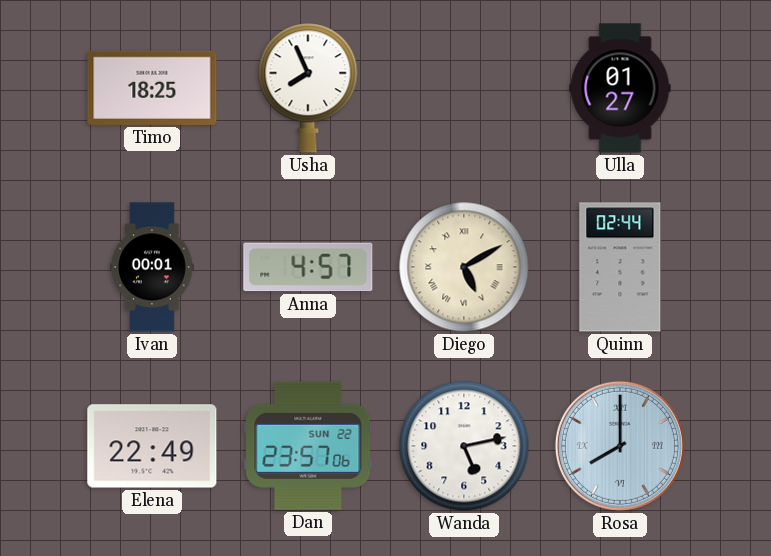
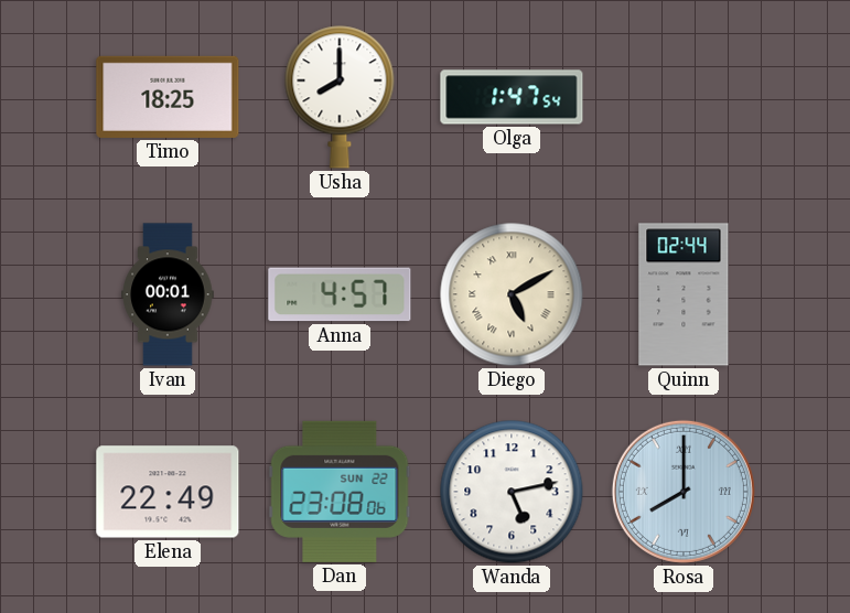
Usha: 7:56 -> 8:00
Olga: none -> 1:47
Ulla: 01:27 -> none
Dan: 23:57 -> 23:08
